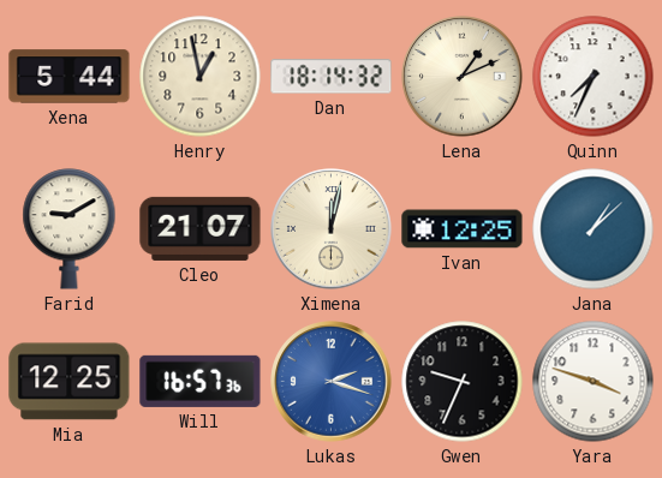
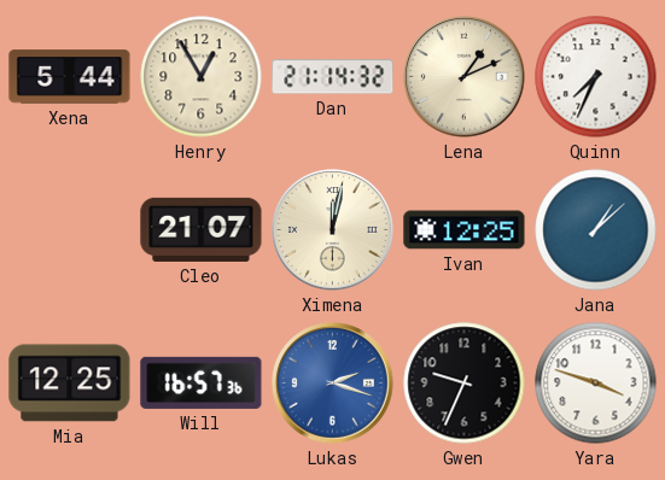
Henry: 12:58 -> 12:55
Dan: 18:14 -> 21:14
Farid: 9:10 -> none
